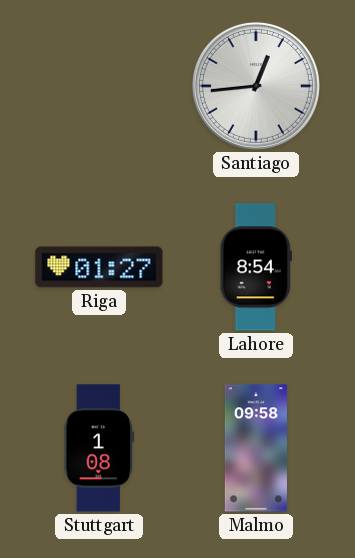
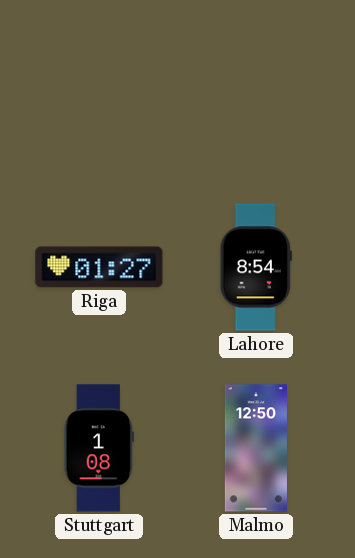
Santiago: 12:44 -> none
Malmo: 09:58 -> 12:50
